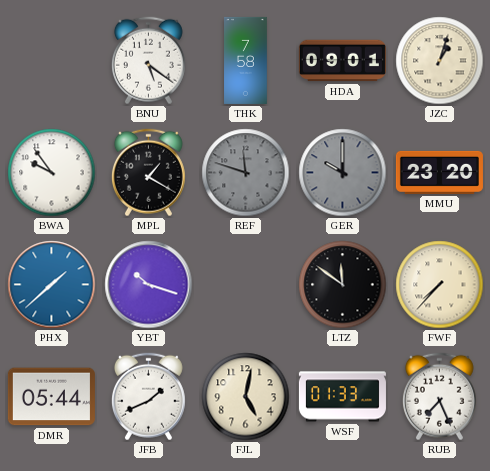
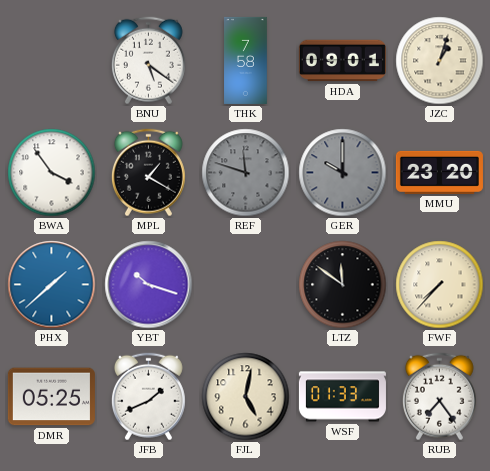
BWA: 9:54 -> 3:54
DMR: 05:44 -> 05:25
RUB: 7:26 -> 7:24
